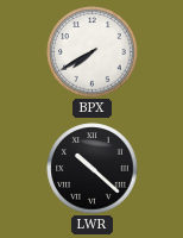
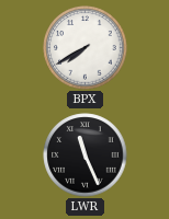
LWR: 10:22 -> 11:26
